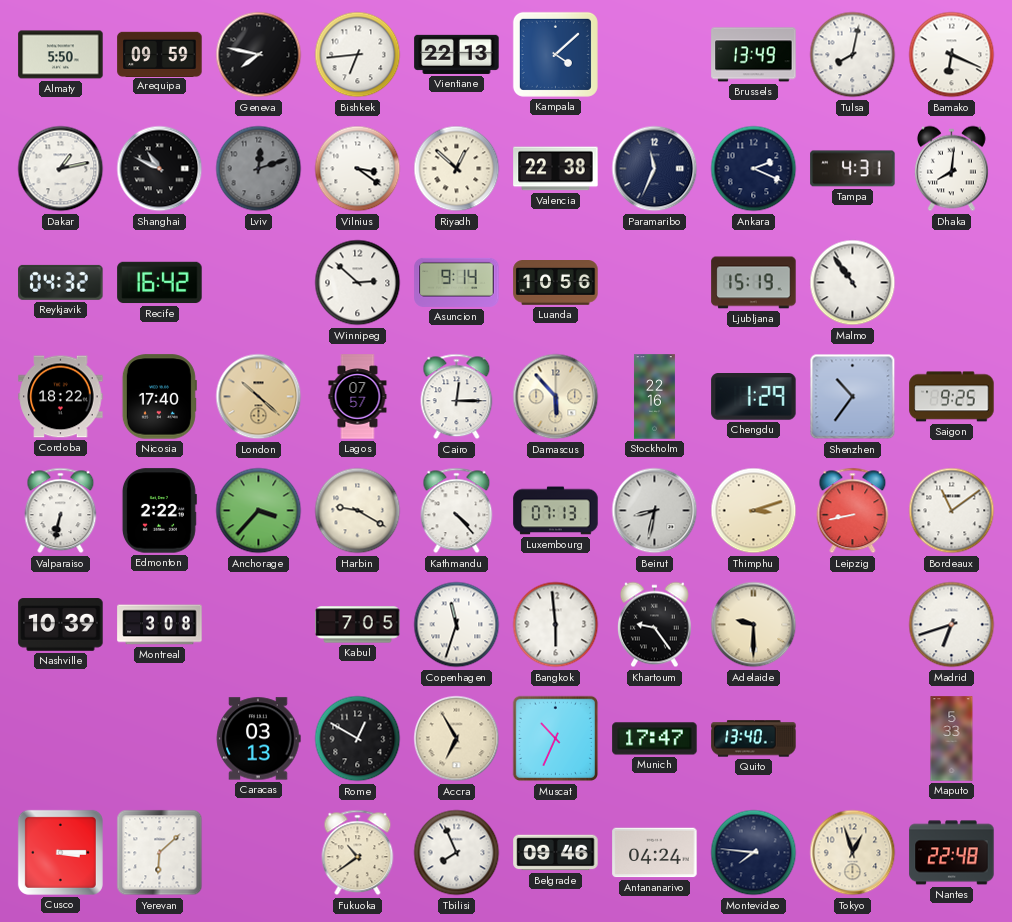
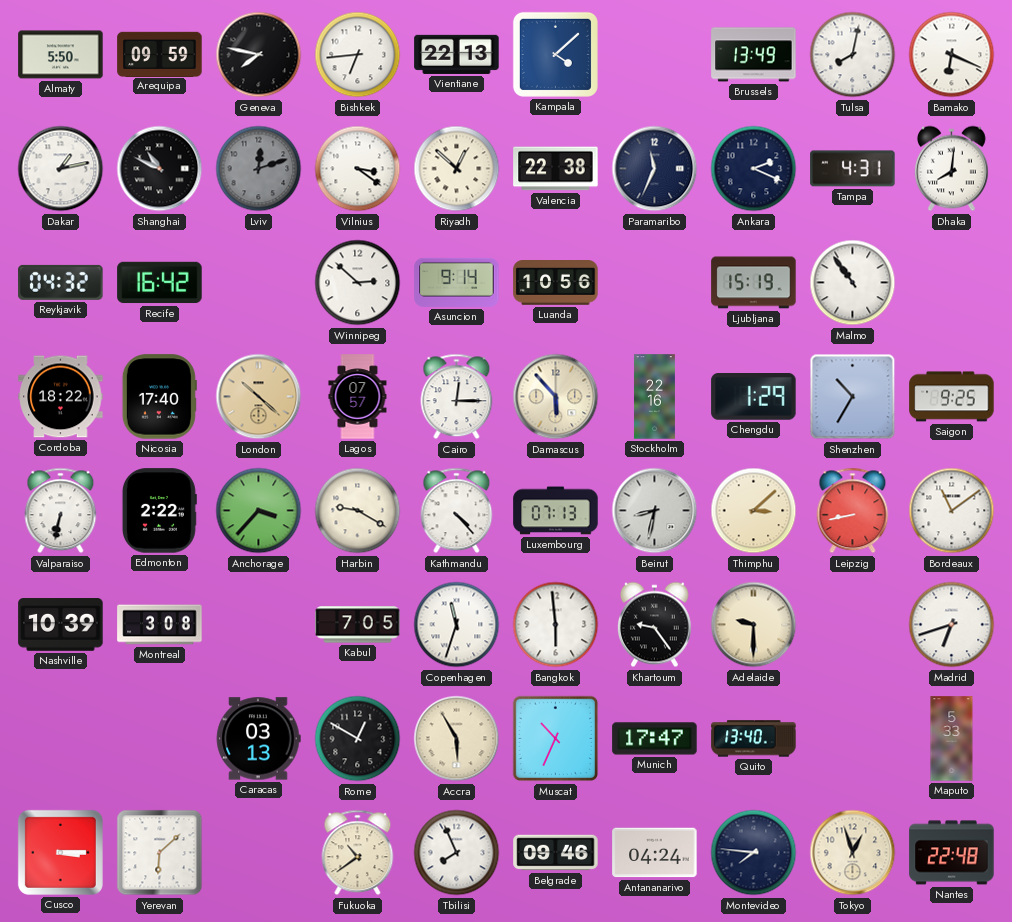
Shenzhen: 10:36 -> 10:35
Thimphu: 3:12 -> 3:08
Accra: 6:55 -> 5:55
